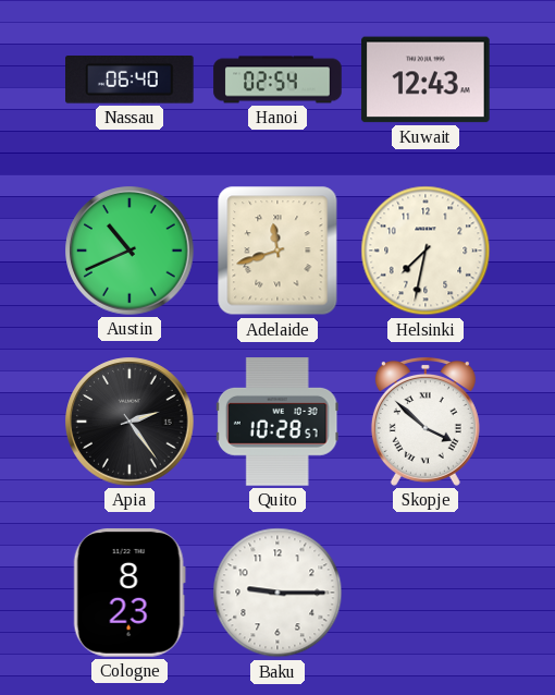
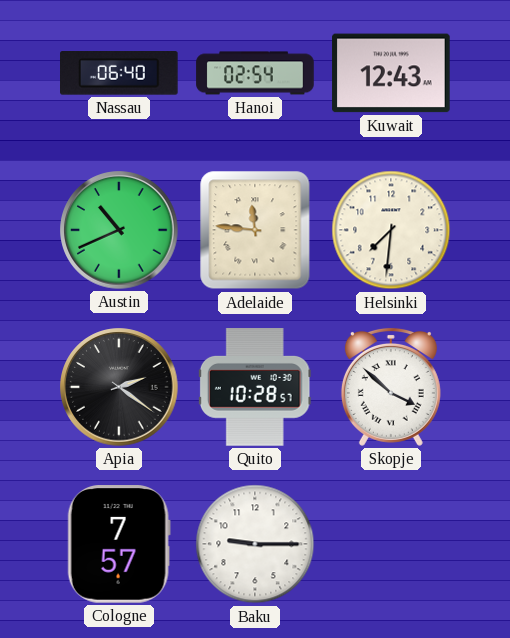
Adelaide: 11:42 -> 11:46
Helsinki: 7:32 -> 7:31
Apia: 2:24 -> 2:21
Cologne: 8:23 -> 7:57
